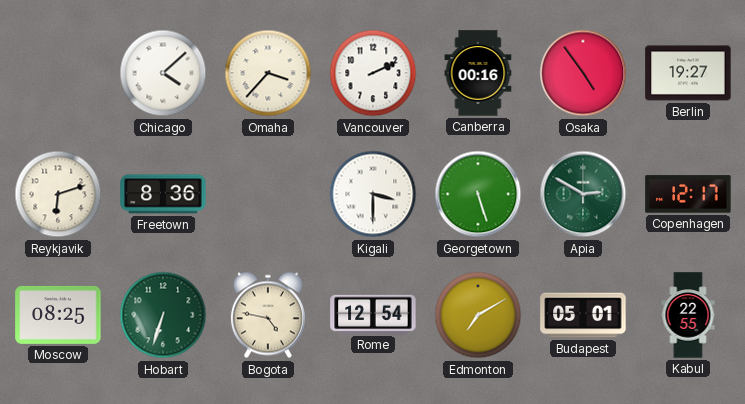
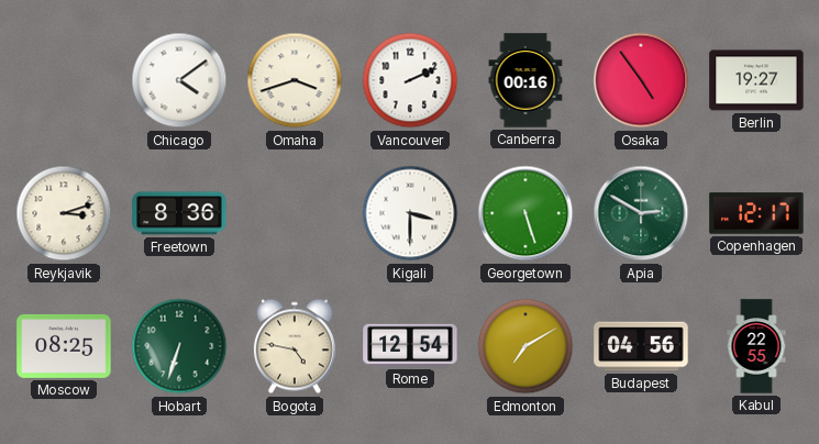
Chicago: 4:08 -> 4:09
Omaha: 3:37 -> 3:42
Reykjavik: 6:12 -> 3:12
Budapest: 05:01 -> 04:56
